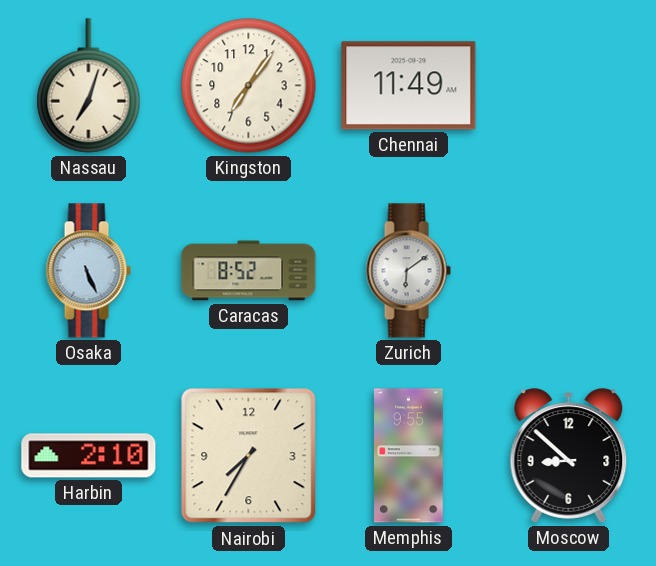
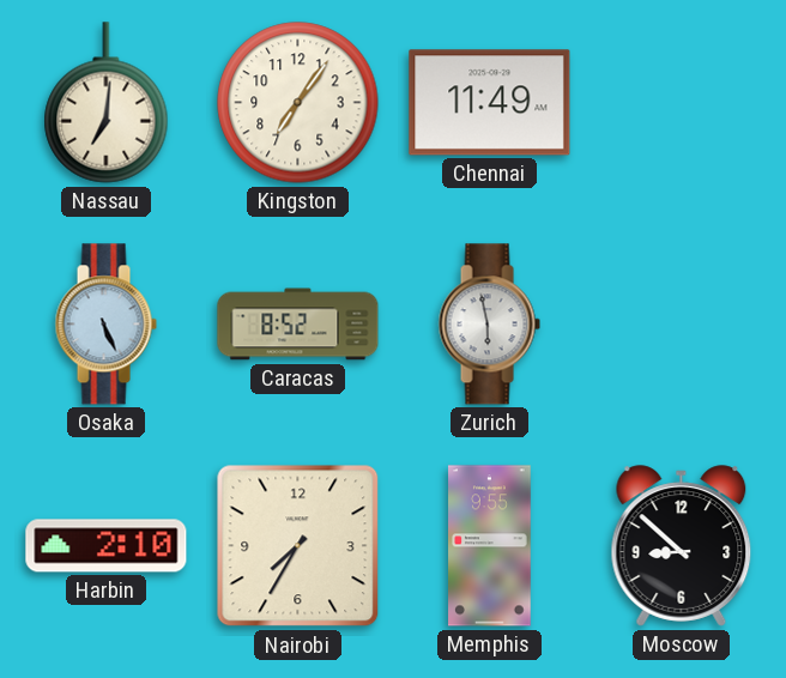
Nassau: 7:03 -> 7:01
Zurich: 6:09 -> 5:58
